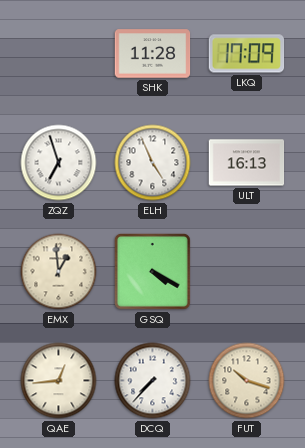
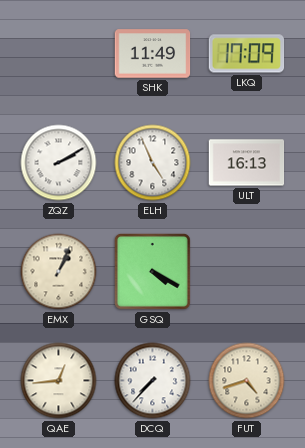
SHK: 11:28 -> 11:49
ZQZ: 6:57 -> 2:10
EMX: 12:59 -> 1:04
FUT: 10:18 -> 4:42
